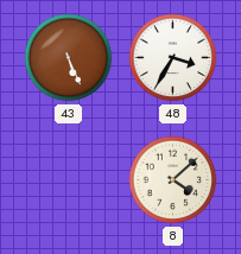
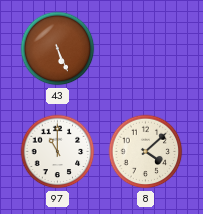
48: 3:35 -> none
97: none -> 11:00
